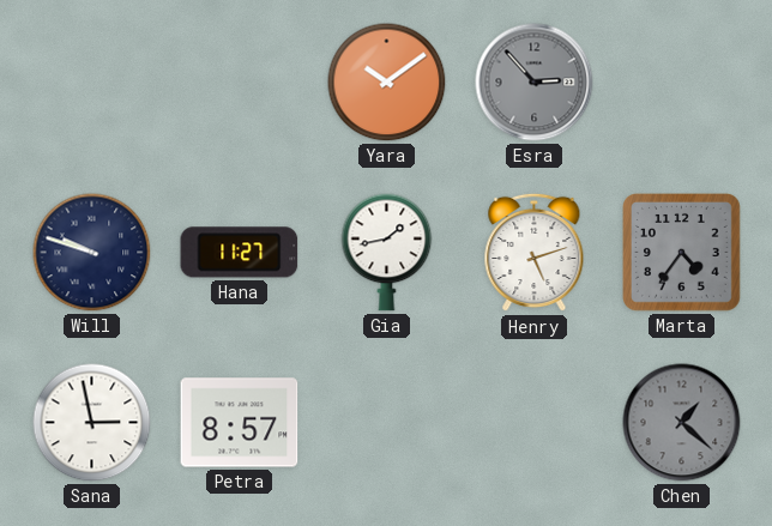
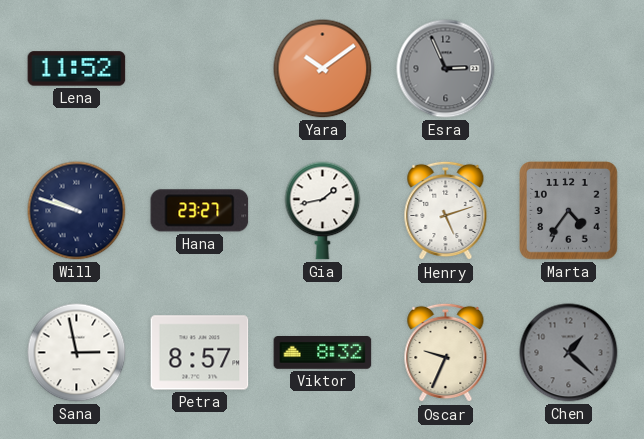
Lena: none -> 11:52
Esra: 2:53 -> 2:56
Hana: 11:27 -> 23:27
Viktor: none -> 8:32
Oscar: none -> 9:34
